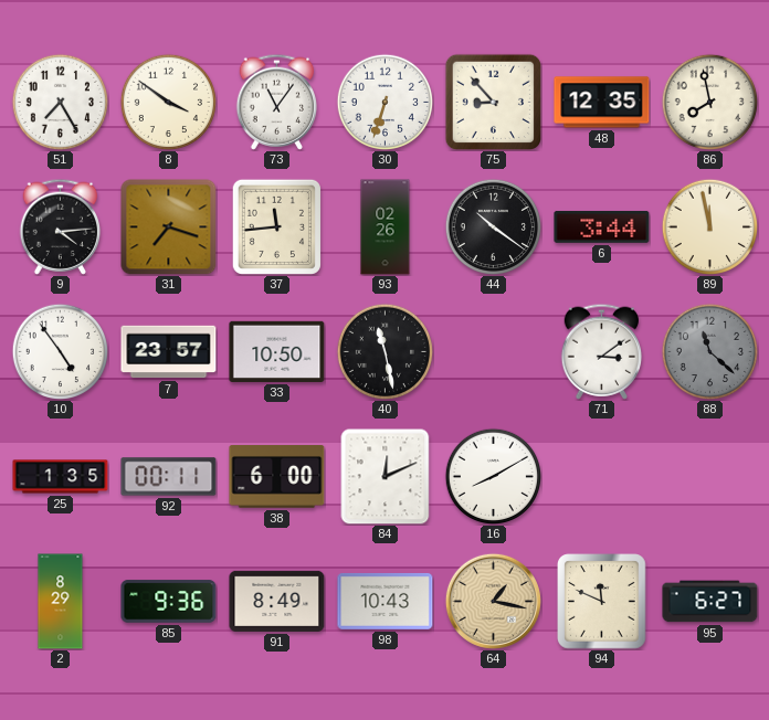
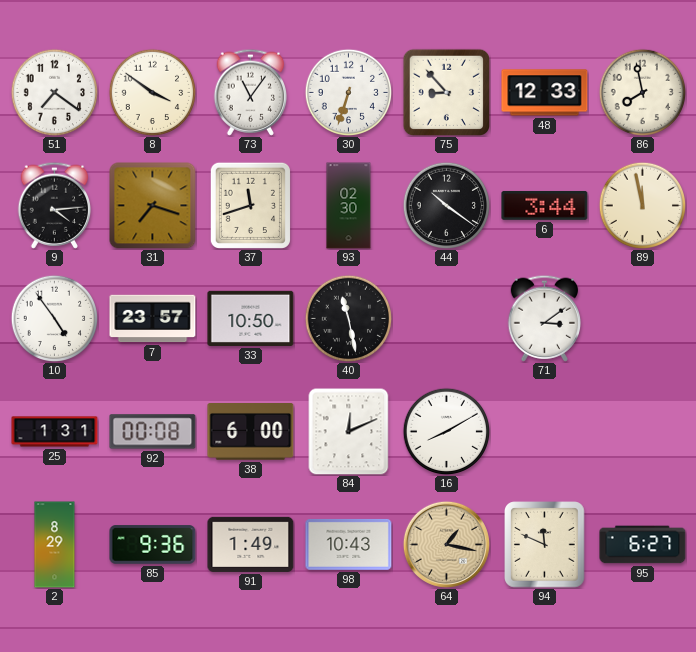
51: 7:25 -> 7:21
48: 12:35 -> 12:33
37: 11:44 -> 11:42
93: 02:26 -> 02:30
88: 11:22 -> none
25: 1:35 -> 1:31
92: 00:11 -> 00:08
91: 8:49 -> 1:49
